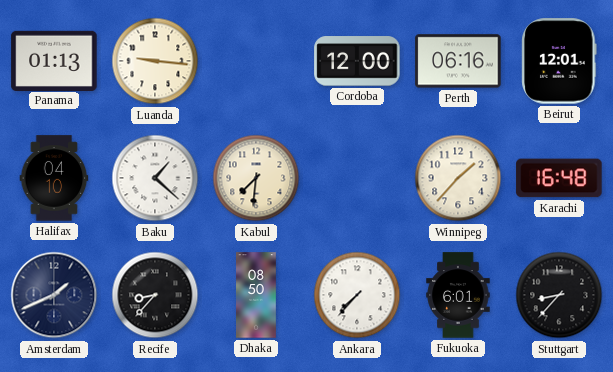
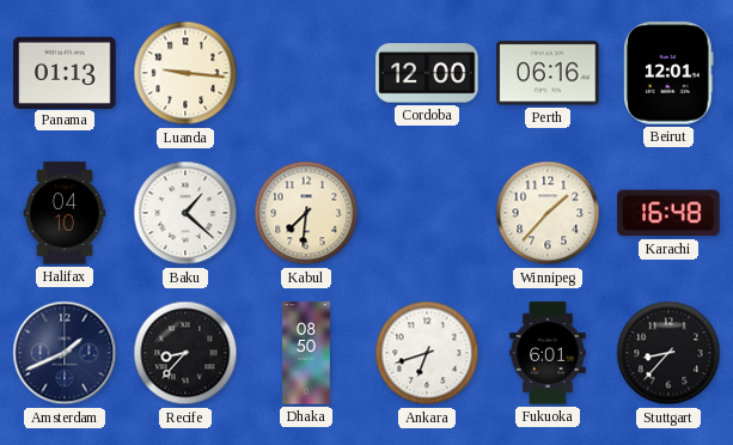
Ankara: 7:37 -> 6:42
